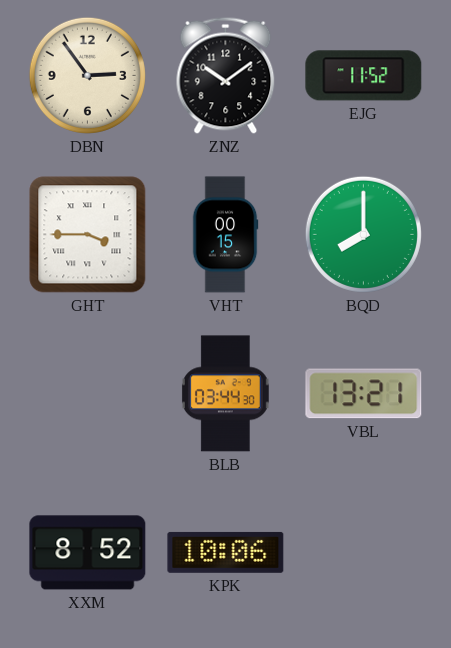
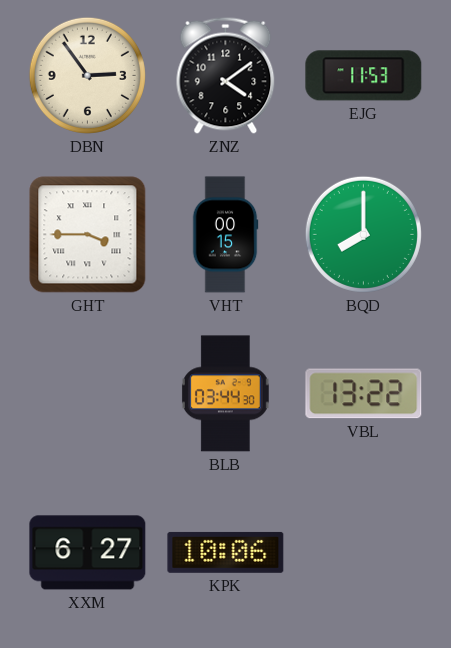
ZNZ: 10:09 -> 4:09
EJG: 11:52 -> 11:53
VBL: 13:21 -> 13:22
XXM: 8:52 -> 6:27
